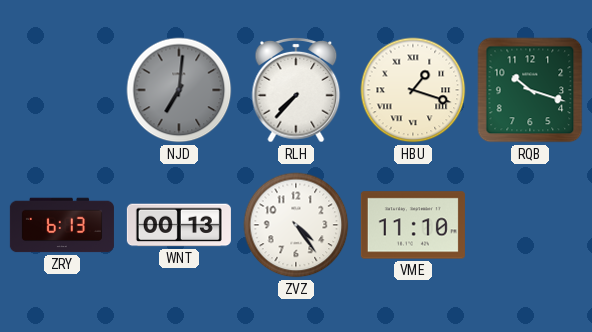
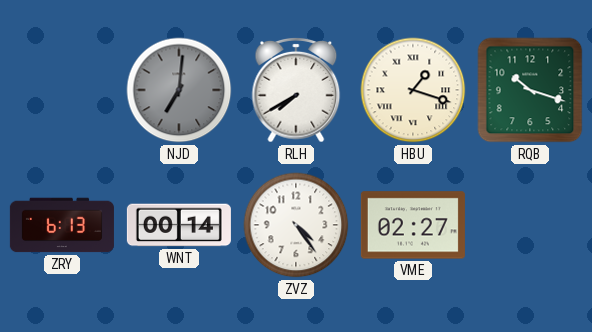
RLH: 7:37 -> 7:40
WNT: 00:13 -> 00:14
VME: 11:10 -> 02:27
